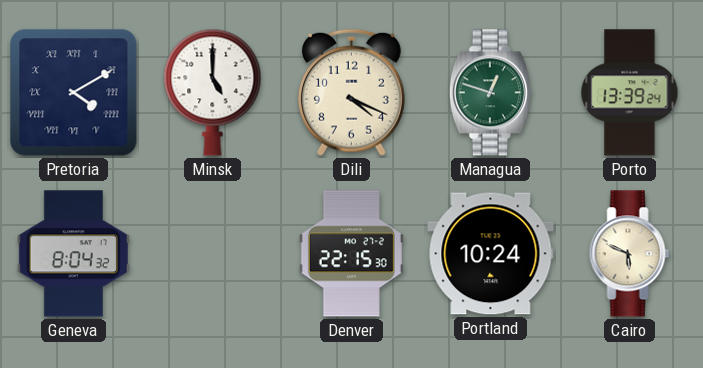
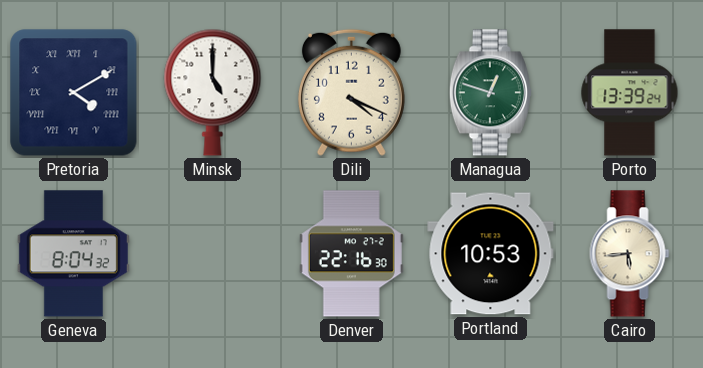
Denver: 22:15 -> 22:16
Portland: 10:24 -> 10:53
Cairo: 5:49 -> 5:44
